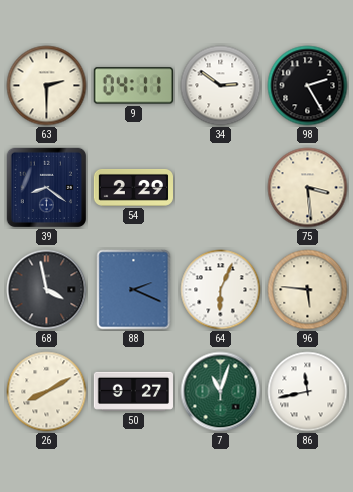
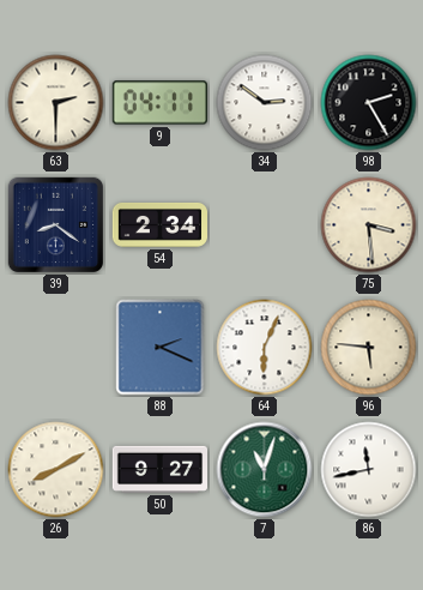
54: 2:29 -> 2:34
68: 3:58 -> none
